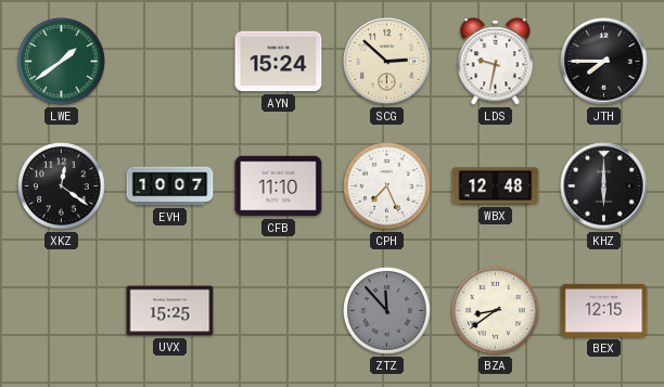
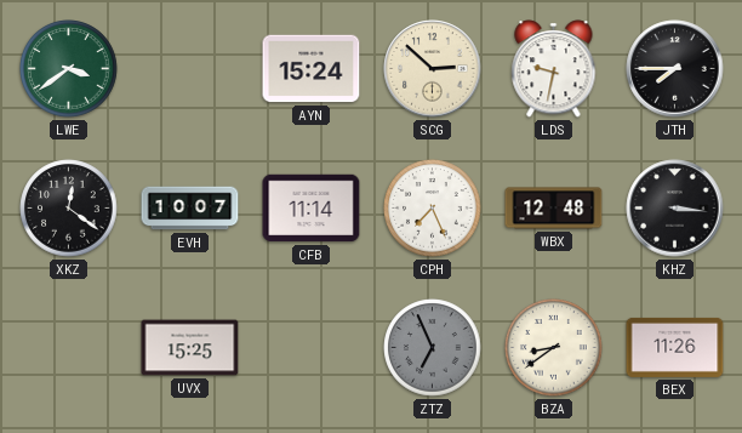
LWE: 1:39 -> 3:39
CFB: 11:10 -> 11:14
KHZ: 6:00 -> 3:16
ZTZ: 11:53 -> 6:56
BEX: 12:15 -> 11:26
